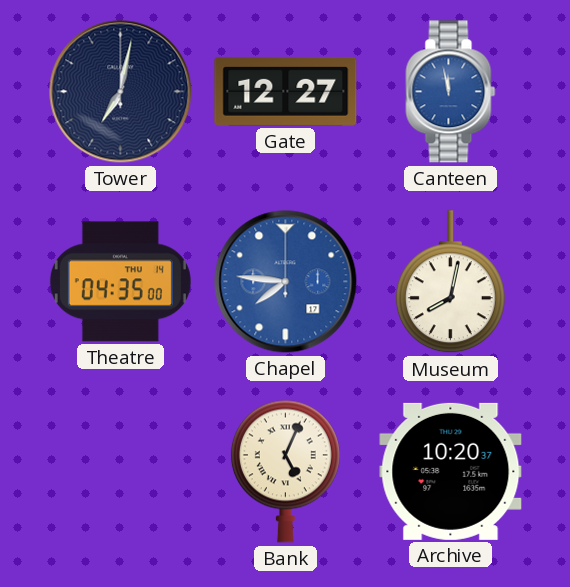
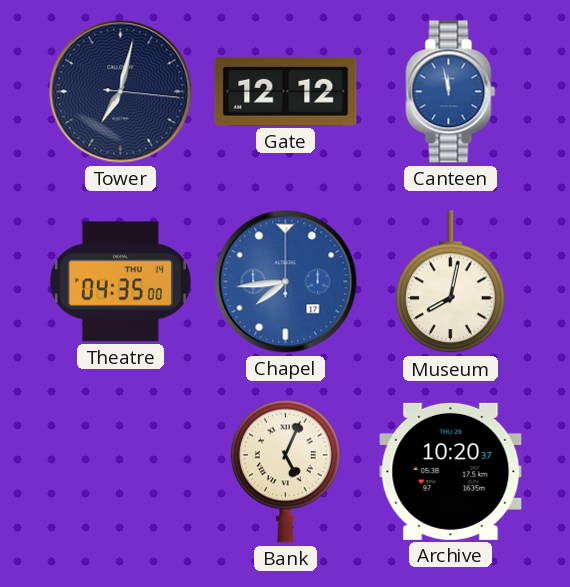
Tower: 7:02:00 -> 7:02:16
Gate: 12:27 -> 12:12
Chapel: 7:46 -> 7:44
